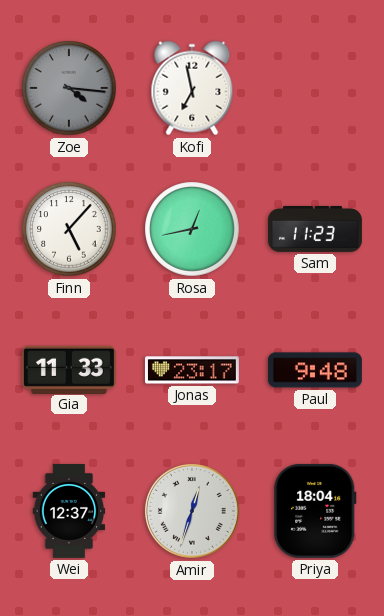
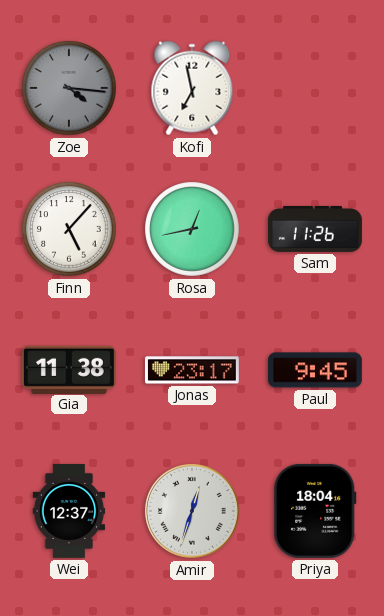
Sam: 11:23 -> 11:26
Gia: 11:33 -> 11:38
Paul: 9:48 -> 9:45
